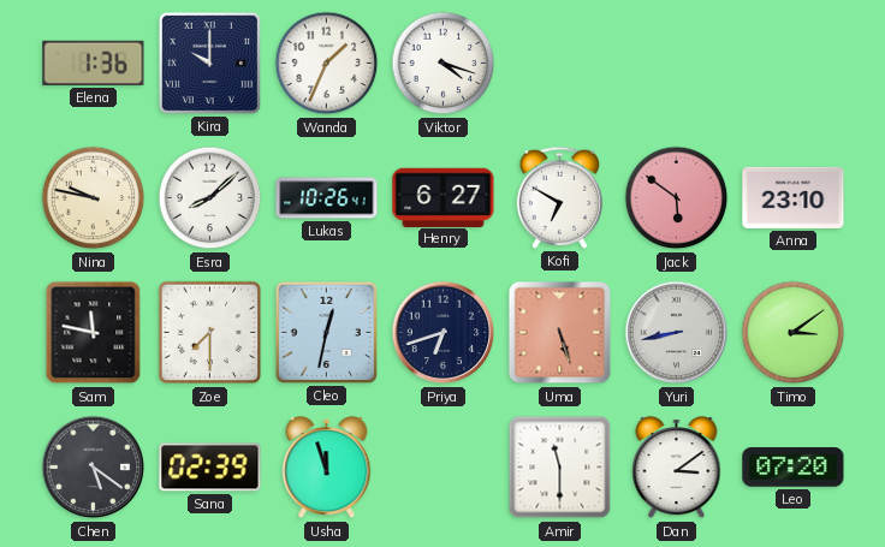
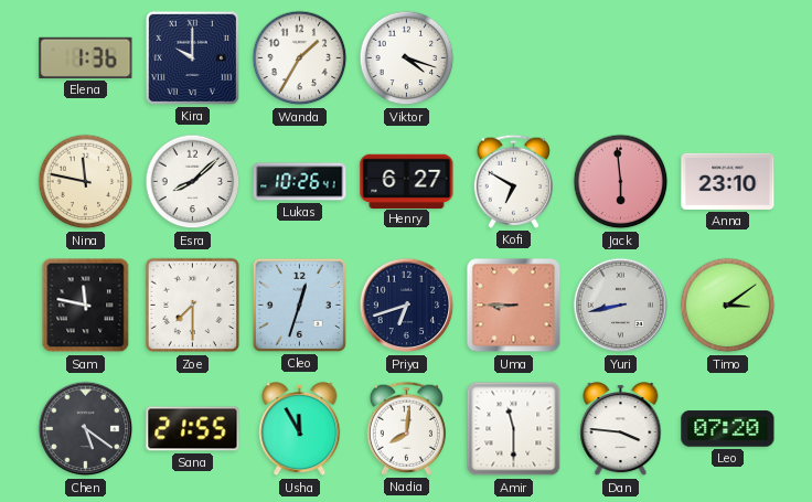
Wanda: 1:34 -> 1:35
Nina: 9:47 -> 11:47
Jack: 5:51 -> 5:59
Cleo: 12:32 -> 12:33
Uma: 5:27 -> 8:45
Sana: 02:39 -> 21:55
Usha: 11:57 -> 11:55
Nadia: none -> 8:01
Dan: 3:09 -> 3:46
